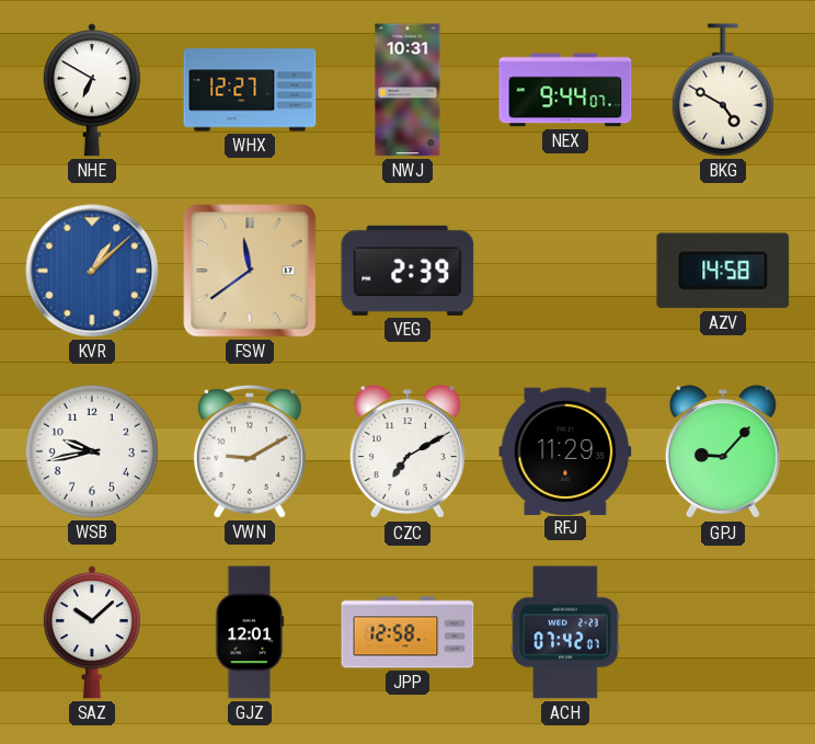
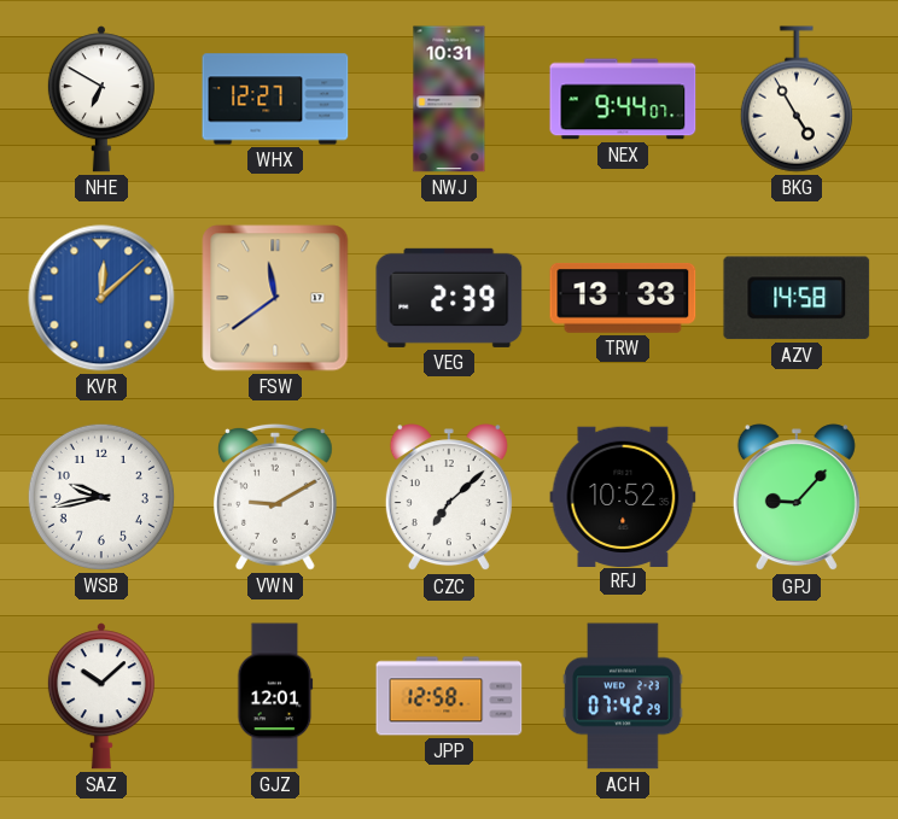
BKG: 4:50 -> 4:55
KVR: 1:08 -> 12:08
TRW: none -> 13:33
CZC: 7:10 -> 7:08
RFJ: 11:29 -> 10:52
ACH: 07:42:07 -> 07:42:29
